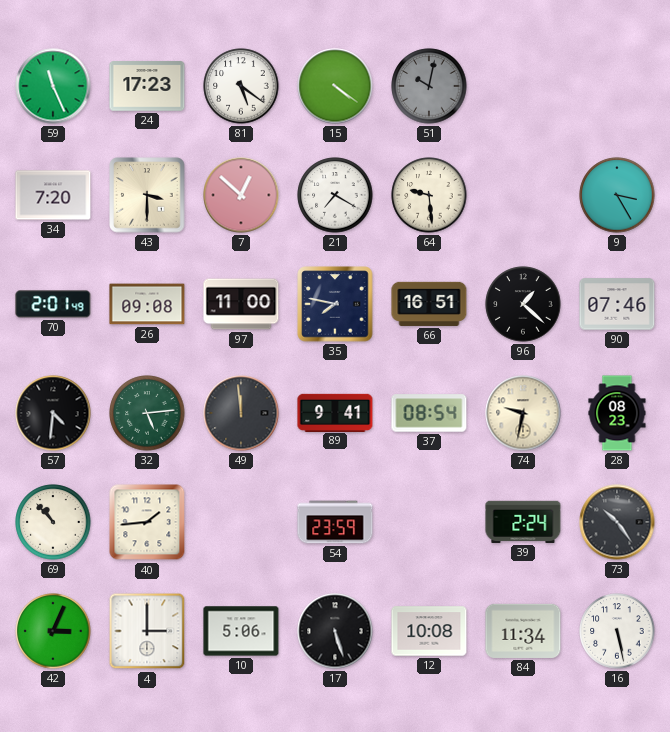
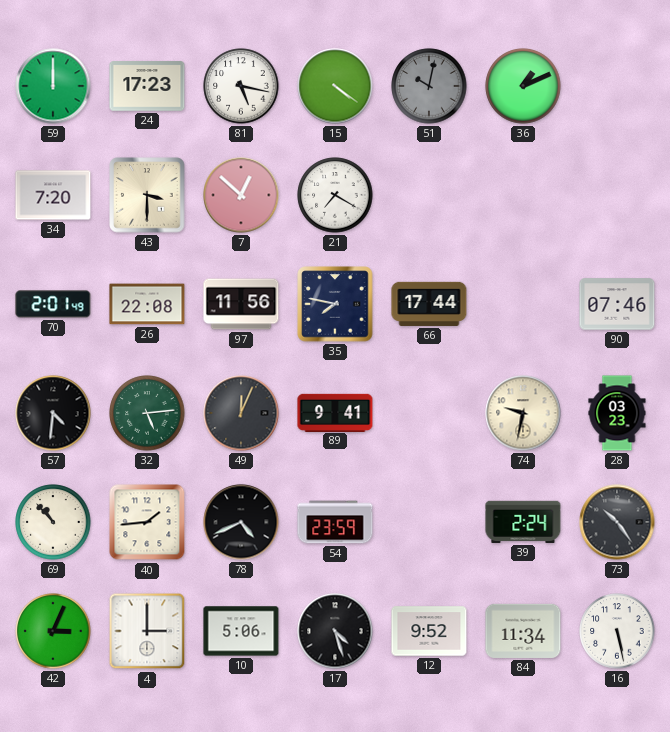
59: 11:26 -> 12:00
81: 5:21 -> 5:17
36: none -> 1:11
64: 9:29 -> none
9: 3:25 -> none
26: 09:08 -> 22:08
97: 11:00 -> 11:56
66: 16:51 -> 17:44
96: 1:22 -> none
49: 11:59 -> 12:04
37: 08:54 -> none
28: 08:23 -> 03:23
78: none -> 4:41
17: 5:27 -> 4:27
12: 10:08 -> 9:52
